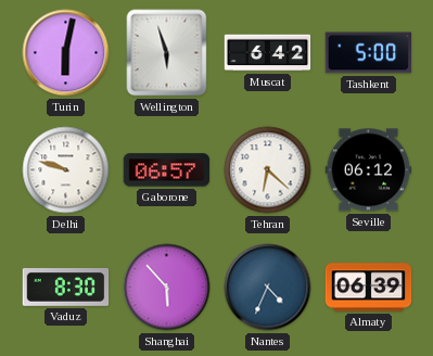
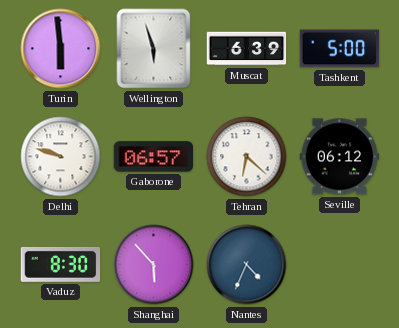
Turin: 6:02 -> 5:59
Muscat: 6:42 -> 6:39
Almaty: 06:39 -> none
